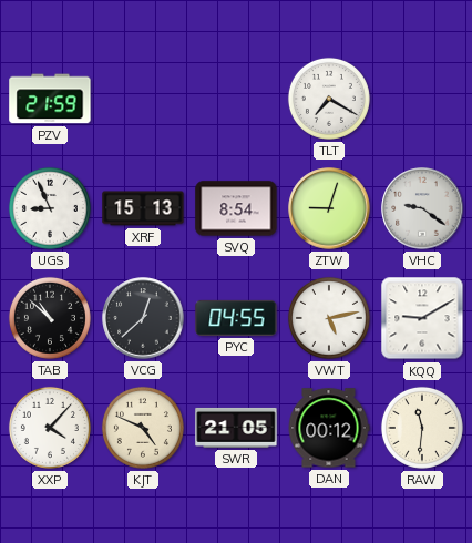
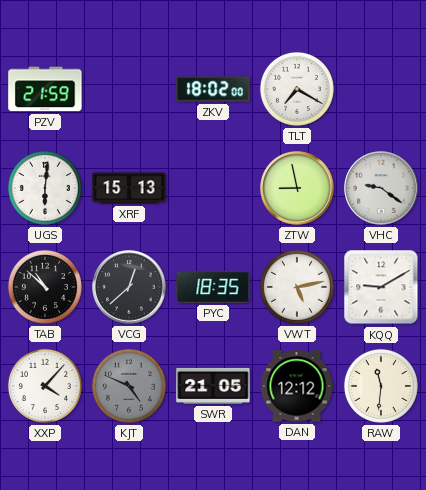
ZKV: none -> 18:02
UGS: 8:56 -> 6:01
SVQ: 8:54 -> none
ZTW: 9:03 -> 8:58
PYC: 04:55 -> 18:35
KJT dial: cream -> grey
DAN: 00:12 -> 12:12
